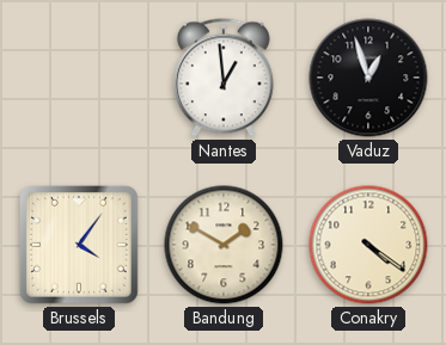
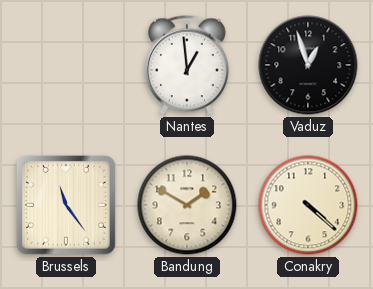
Brussels: 4:06 -> 11:24
Conakry: 4:21 -> 4:22
